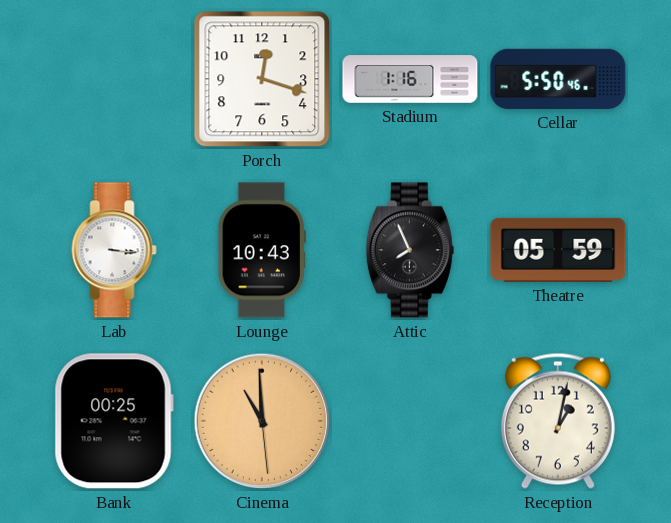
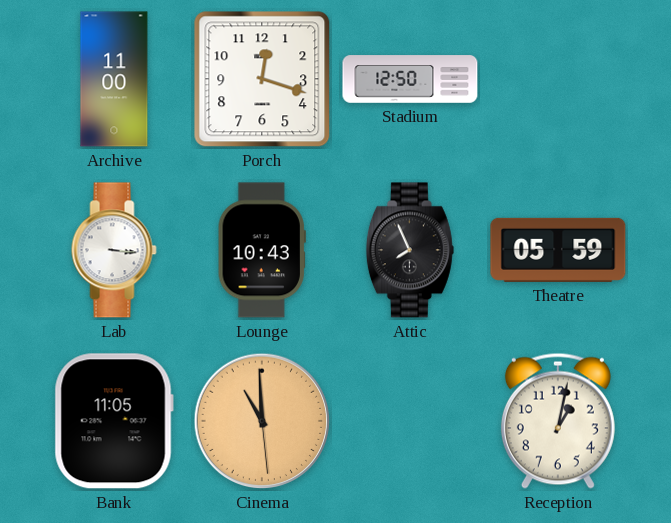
Archive: none -> 11:00
Stadium: 1:16 -> 12:50
Cellar: 5:50 -> none
Bank: 00:25 -> 11:05
